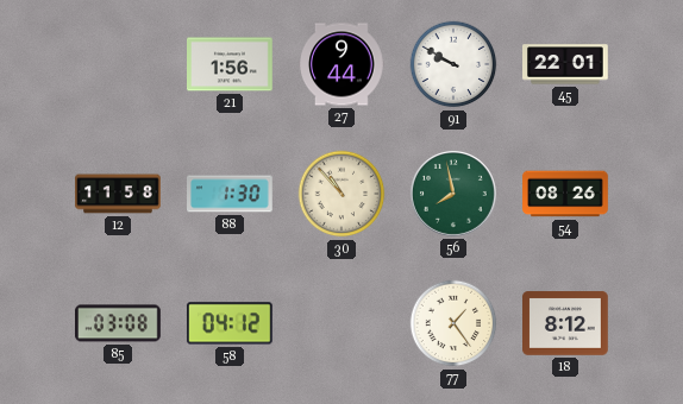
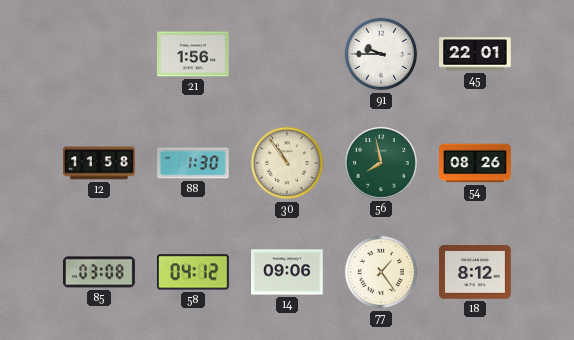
27: 9:44 -> none
91: 9:50 -> 9:45
30: 10:53 -> 10:54
14: none -> 09:06
